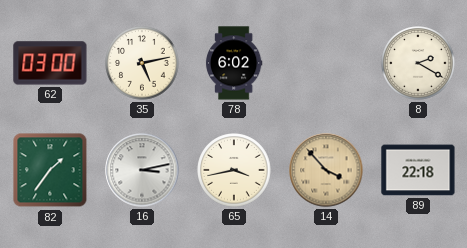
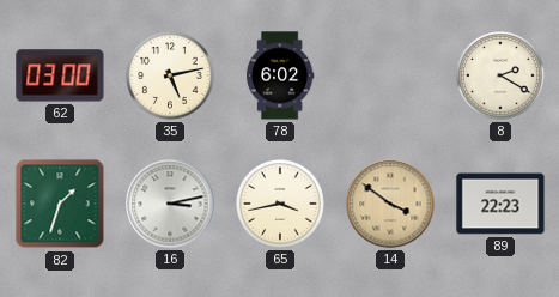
82: 1:36 -> 1:33
14: 3:53 -> 3:51
89: 22:18 -> 22:23
